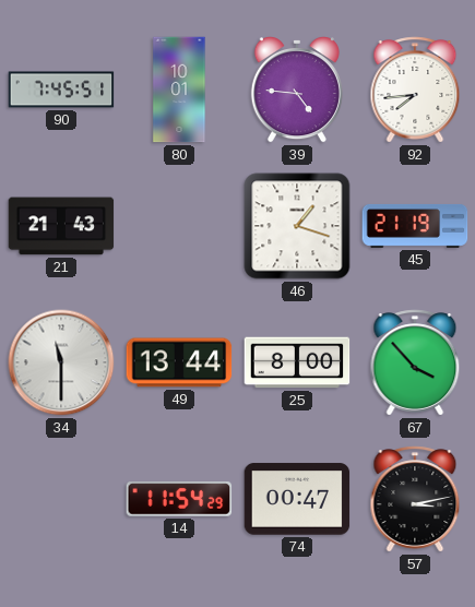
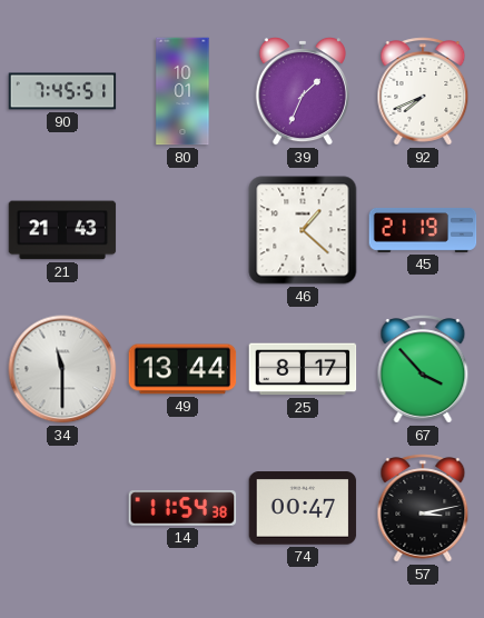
39: 4:46 -> 1:34
92: 7:44 -> 7:41
46: 1:18 -> 1:22
25: 8:00 -> 8:17
14: 11:54:29 -> 11:54:38
